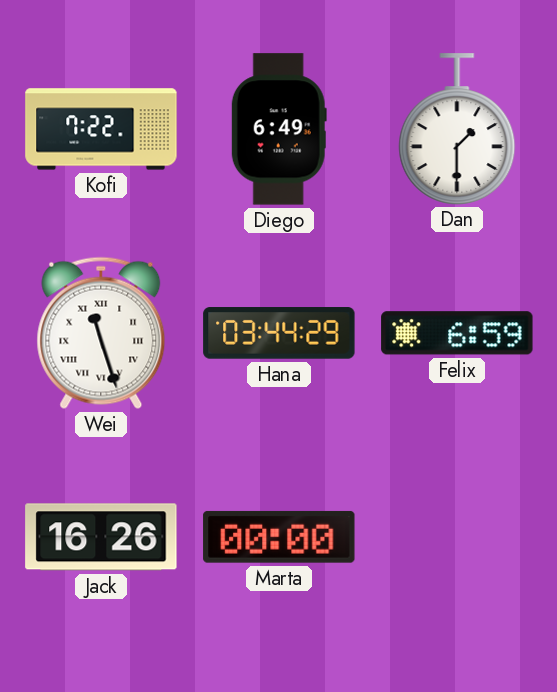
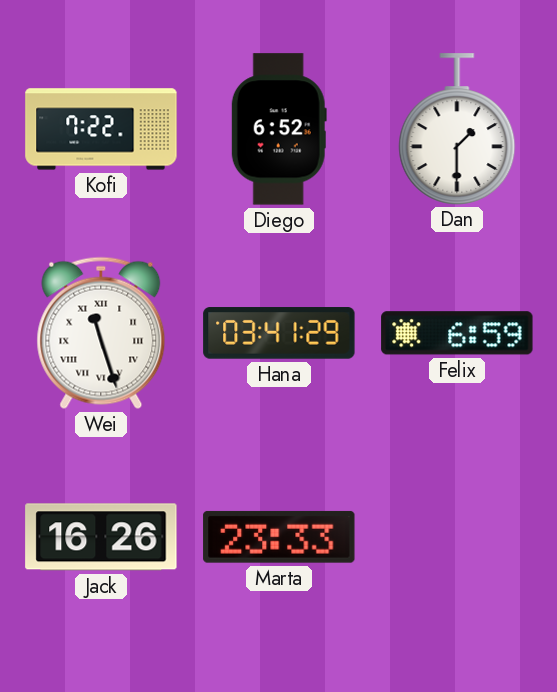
Diego: 6:49 -> 6:52
Hana: 03:44 -> 03:41
Marta: 00:00 -> 23:33
